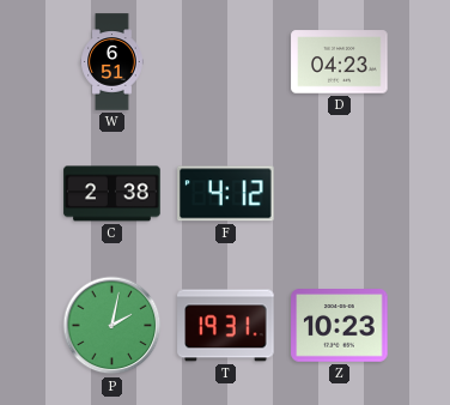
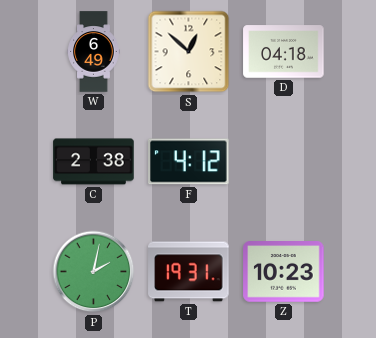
W: 6:51 -> 6:49
S: none -> 12:52
D: 04:23 -> 04:18
